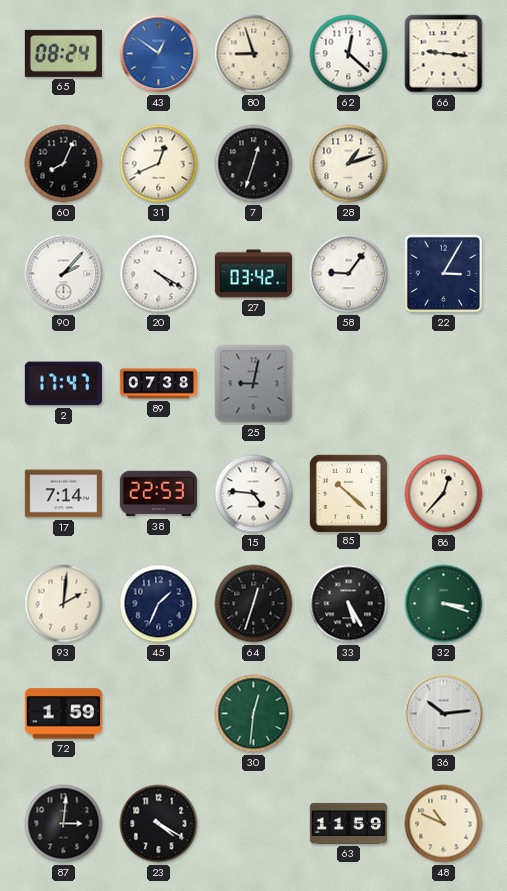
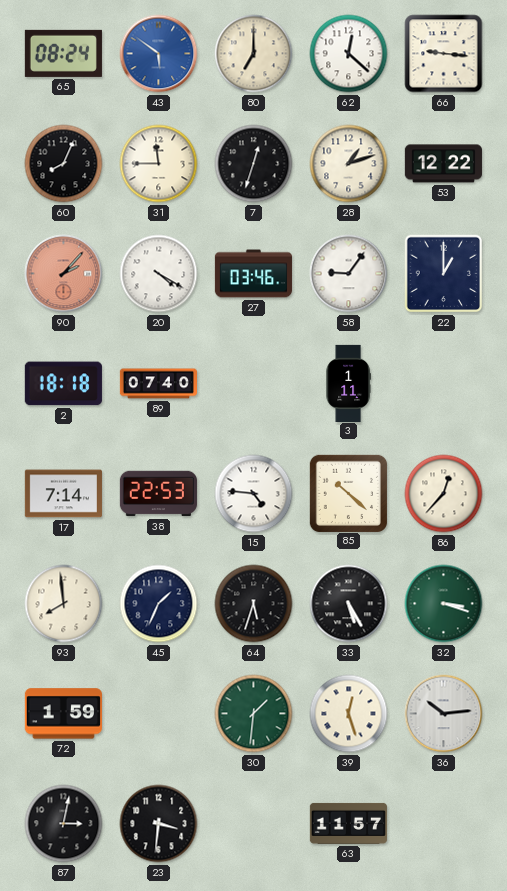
43: 12:51 -> 5:51
80: 8:57 -> 7:00
31: 12:41 -> 11:45
53: none -> 12:22
90 dial: white -> salmon
27: 03:42 -> 03:46
22: 3:05 -> 1:00
2: 17:47 -> 18:18
89: 07:38 -> 07:40
25: 9:02 -> none
3: none -> 1:11
93: 2:01 -> 7:59
64: 12:33 -> 5:33
30: 12:31 -> 1:31
39: none -> 12:27
87: 3:01 -> 3:02
23: 4:20 -> 3:31
63: 11:59 -> 11:57
48: 10:49 -> none
